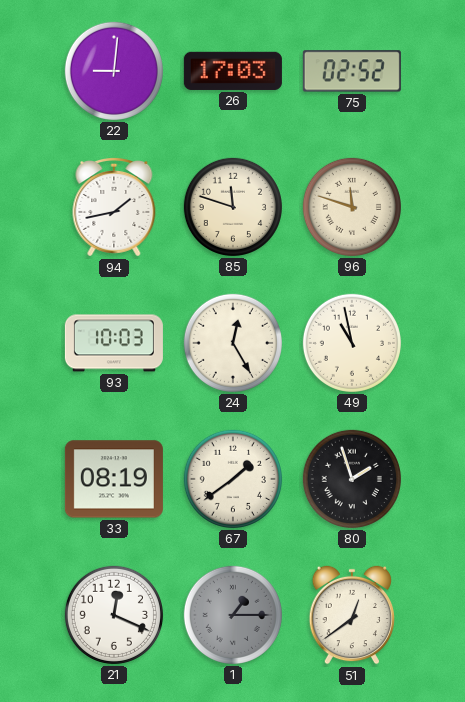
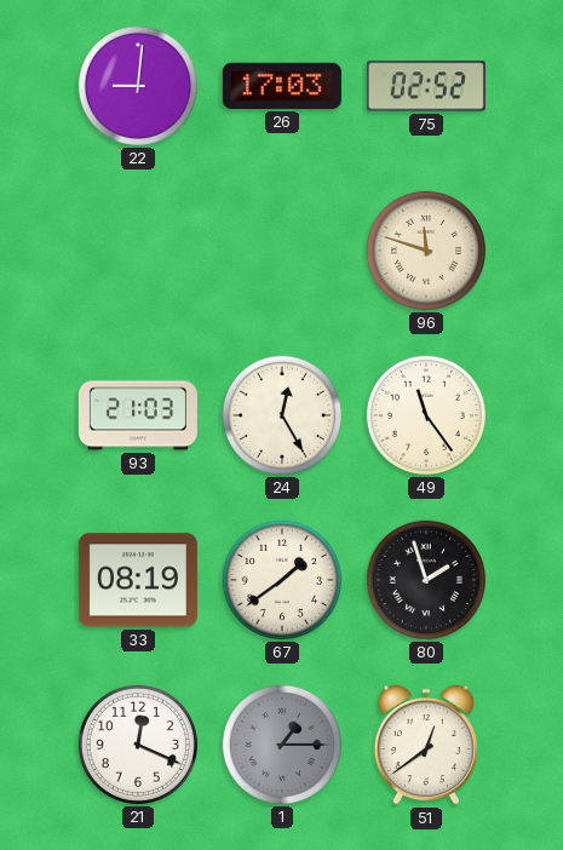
94: 1:43 -> none
85: 11:48 -> none
93: 10:03 -> 21:03
49: 10:58 -> 11:24
